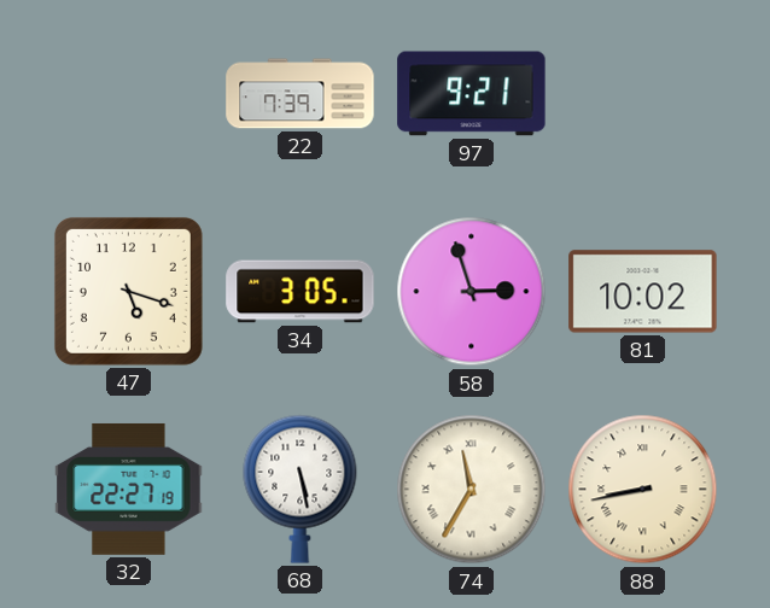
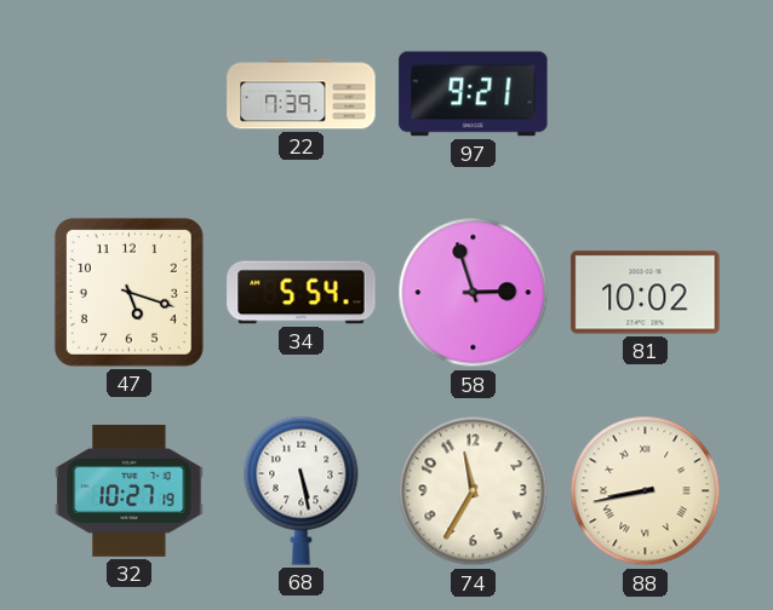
34: 3:05 -> 5:54
32: 22:27 -> 10:27
74 numerals: Roman -> Arabic
